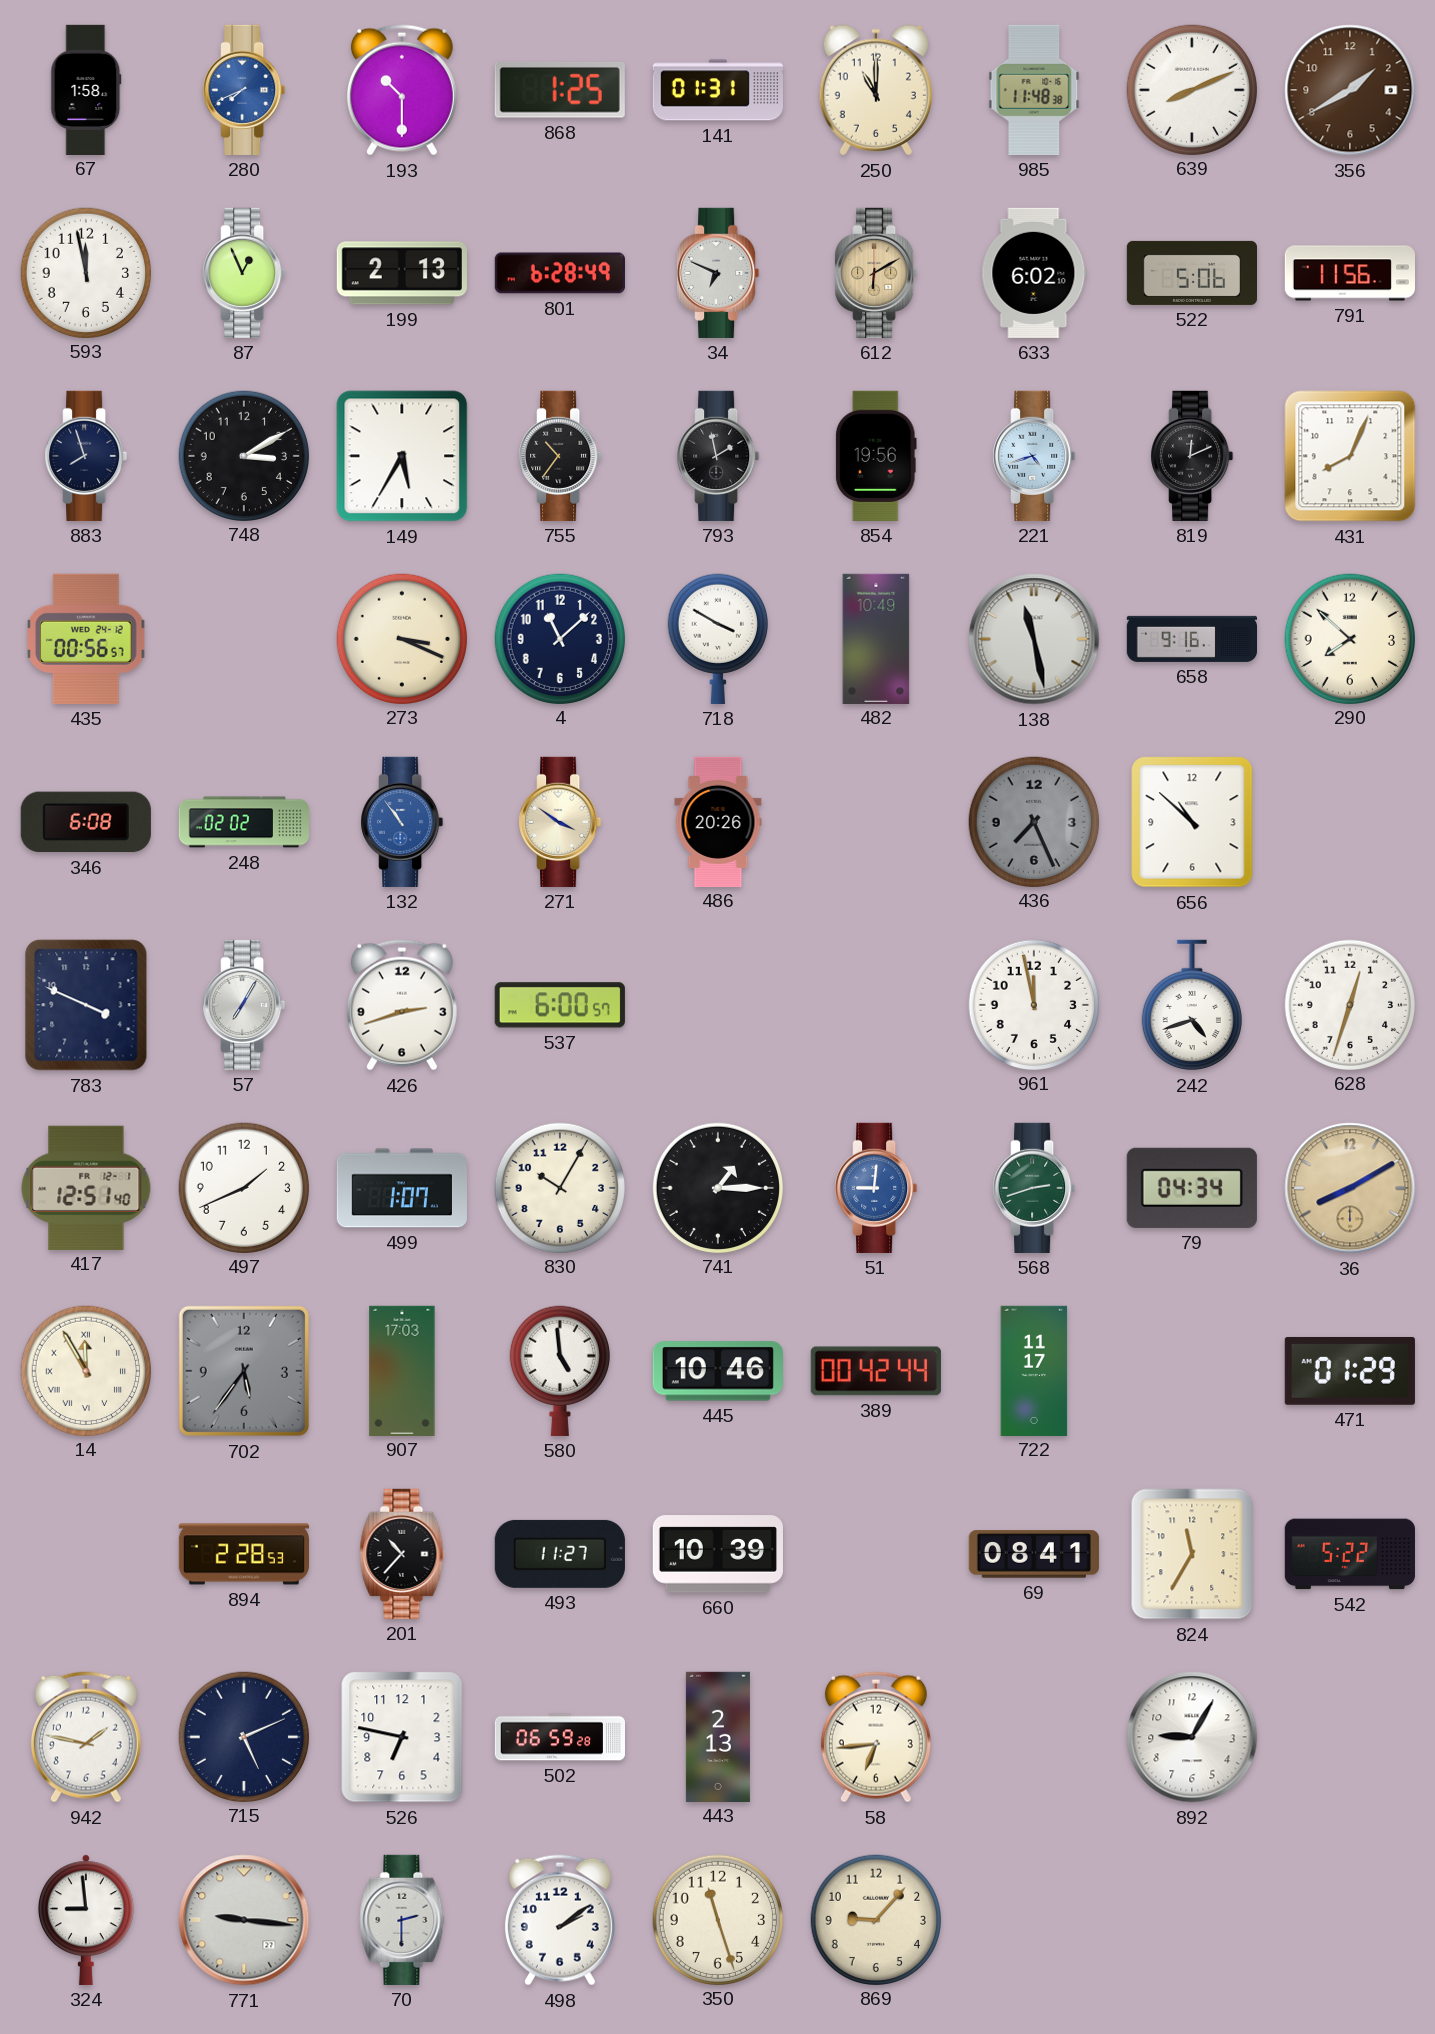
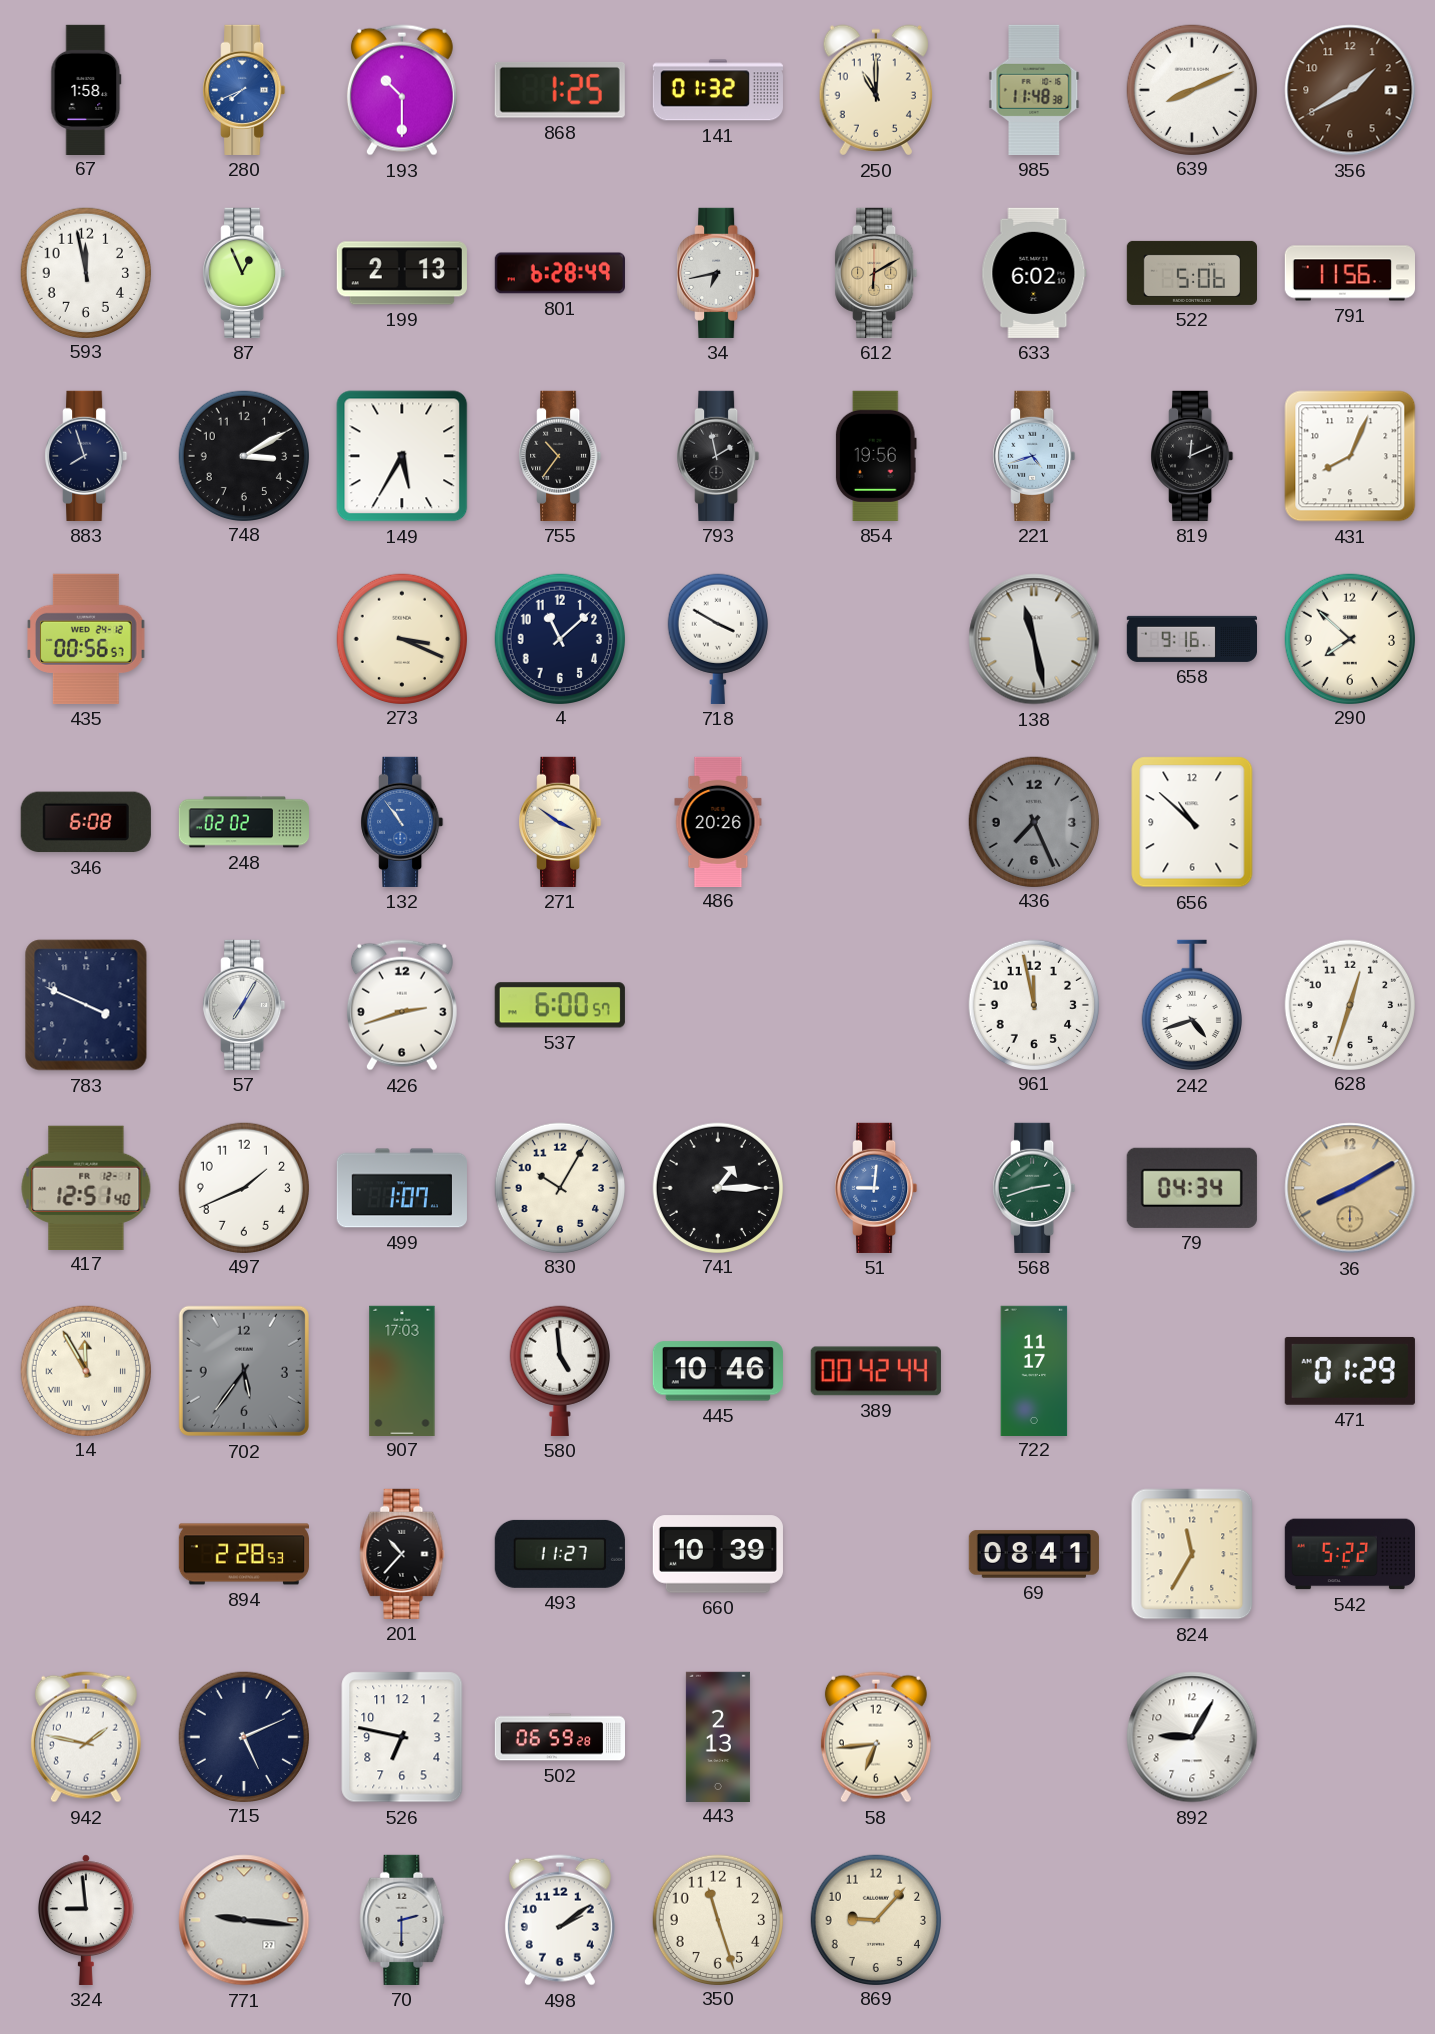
141: 01:31 -> 01:32
34: 6:49 -> 6:43
482: 10:49 -> none
